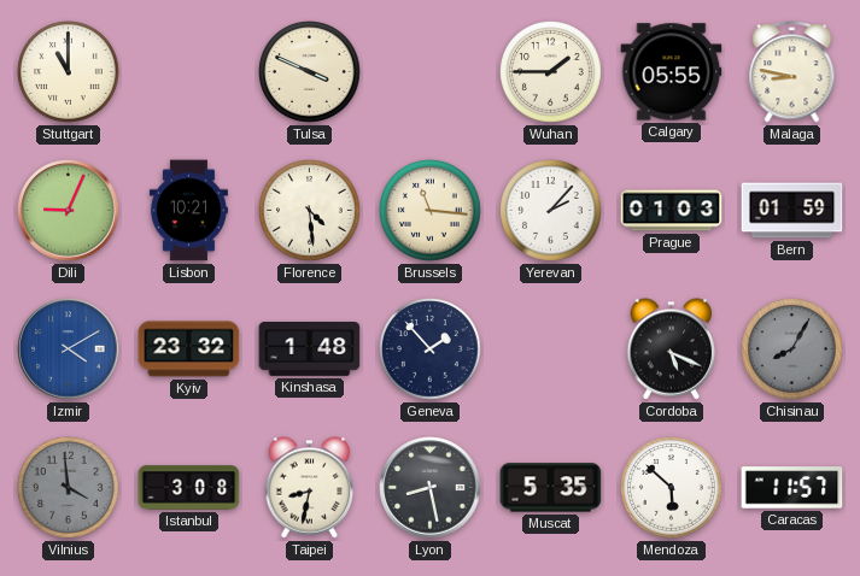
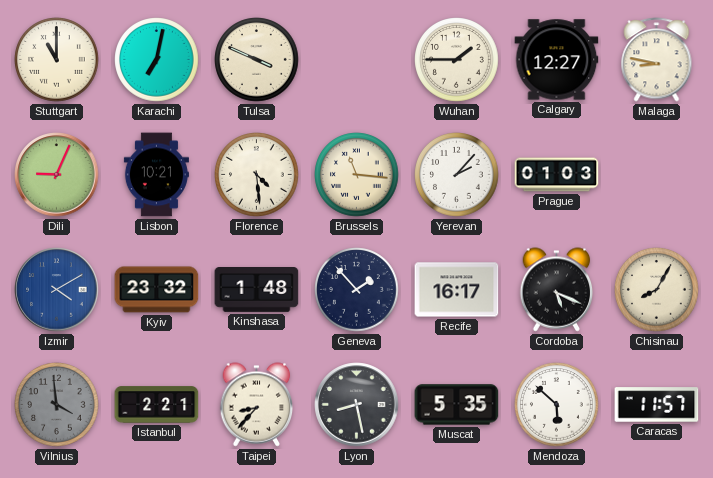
Karachi: none -> 7:02
Calgary: 05:55 -> 12:27
Bern: 01:59 -> none
Recife: none -> 16:17
Chisinau dial: grey -> cream
Istanbul: 3:08 -> 2:21
Taipei: 8:32 -> 8:37
